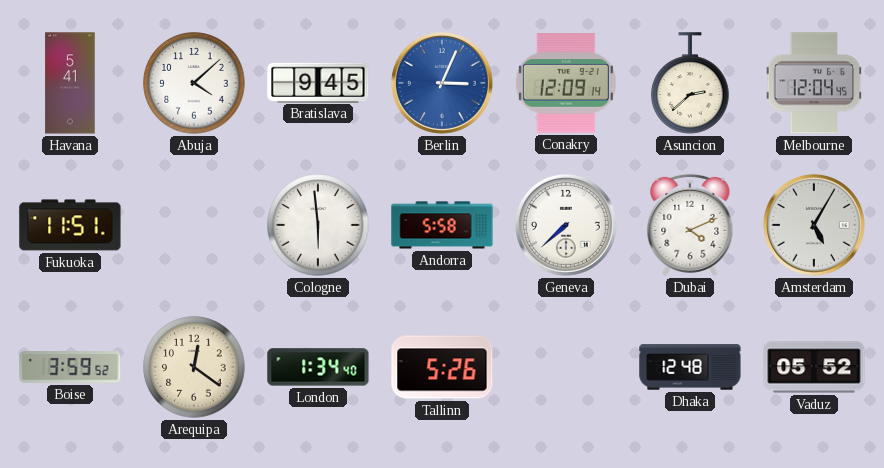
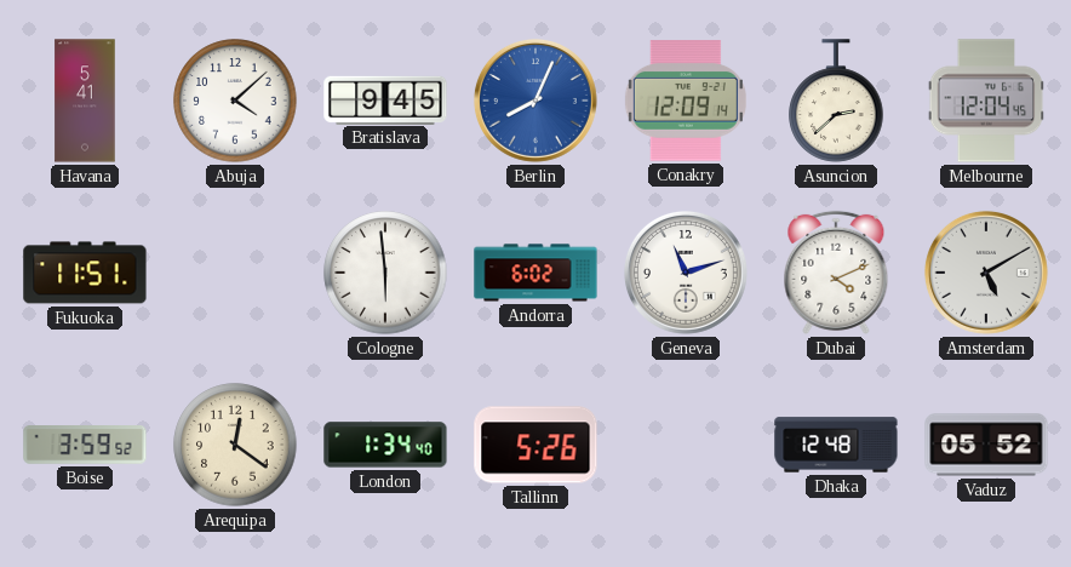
Berlin: 3:04 -> 8:04
Andorra: 5:58 -> 6:02
Geneva: 7:38 -> 11:12
Amsterdam: 5:05 -> 5:10
